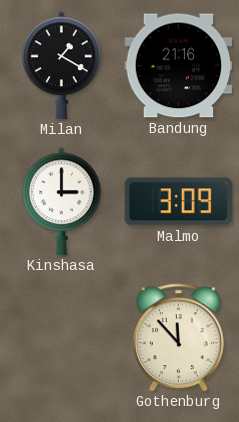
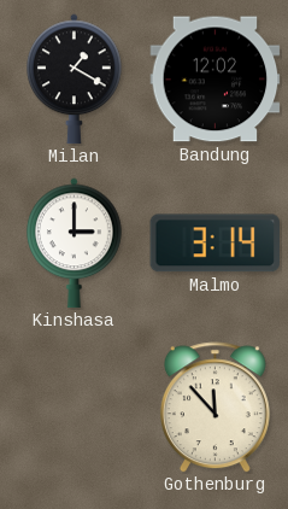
Bandung: 21:16 -> 12:02
Malmo: 3:09 -> 3:14
